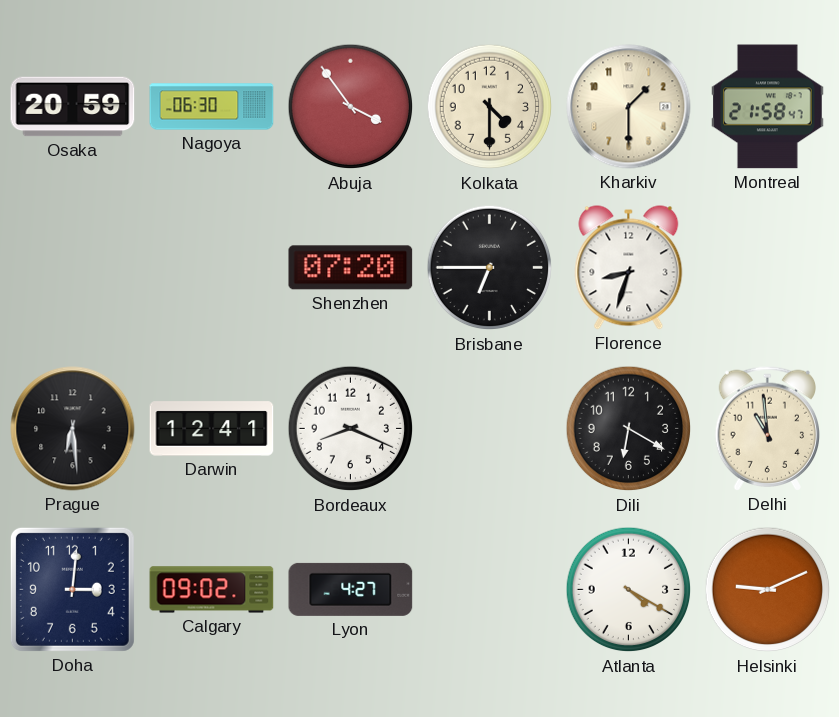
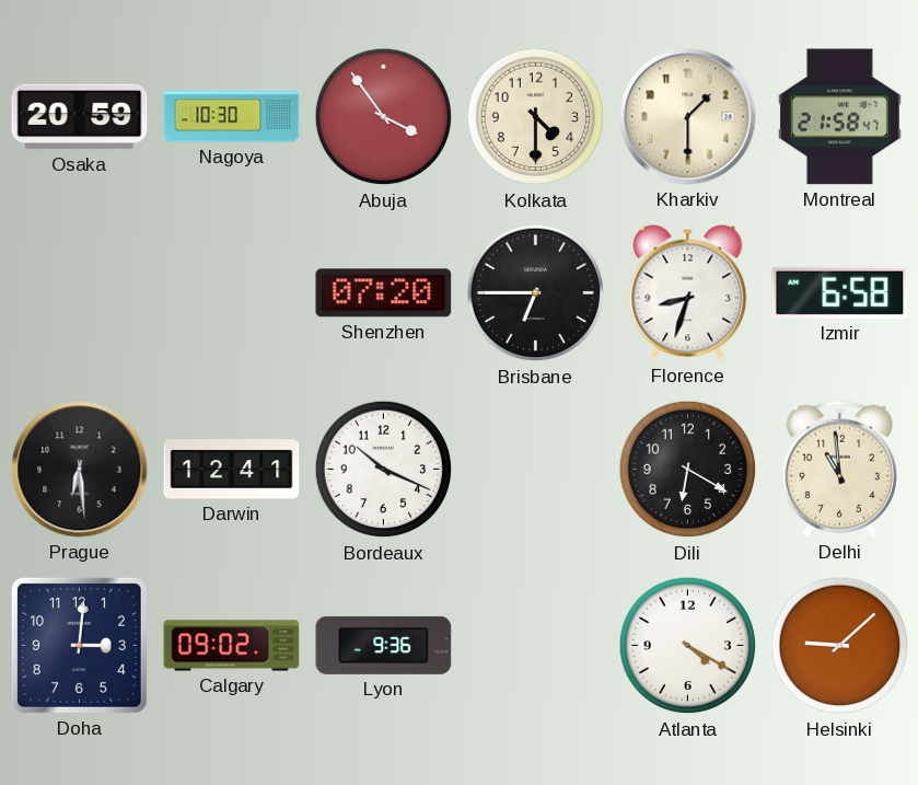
Nagoya: 06:30 -> 10:30
Izmir: none -> 6:58
Bordeaux: 8:19 -> 10:19
Lyon: 4:27 -> 9:36
Helsinki: 9:11 -> 9:08
